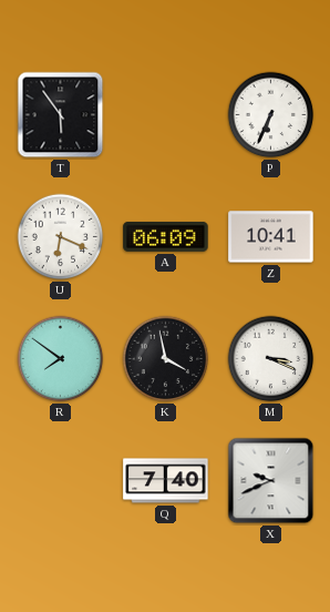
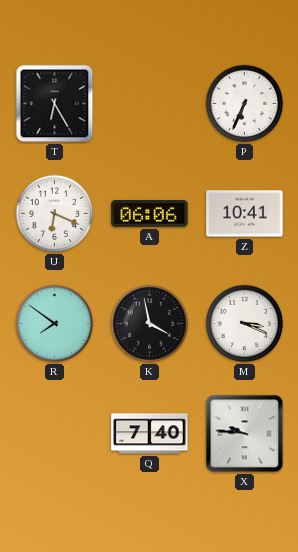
T: 5:54 -> 6:25
A: 06:09 -> 06:06
X: 9:41 -> 9:46
